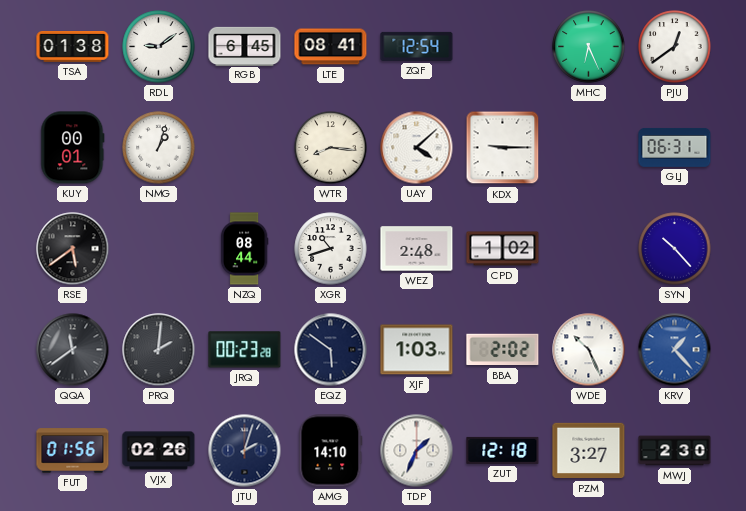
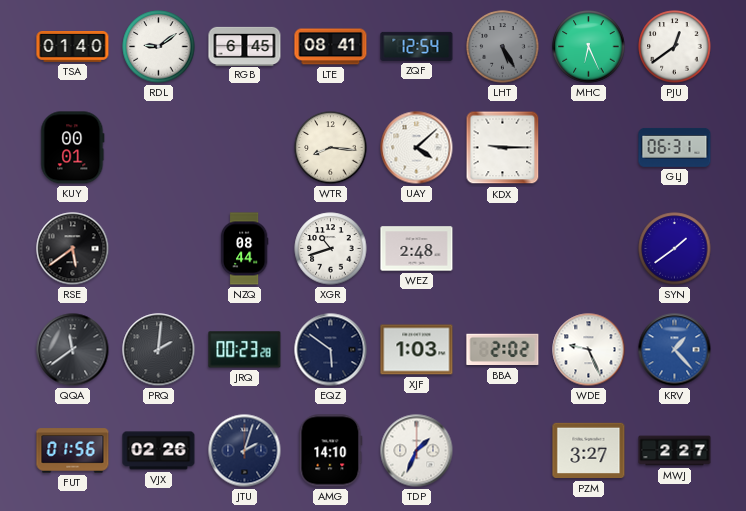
TSA: 01:38 -> 01:40
LHT: none -> 5:25
NMG: 1:03 -> none
CPD: 1:02 -> none
SYN: 10:23 -> 1:39
WDE: 10:26 -> 9:26
ZUT: 12:18 -> none
MWJ: 2:30 -> 2:27
